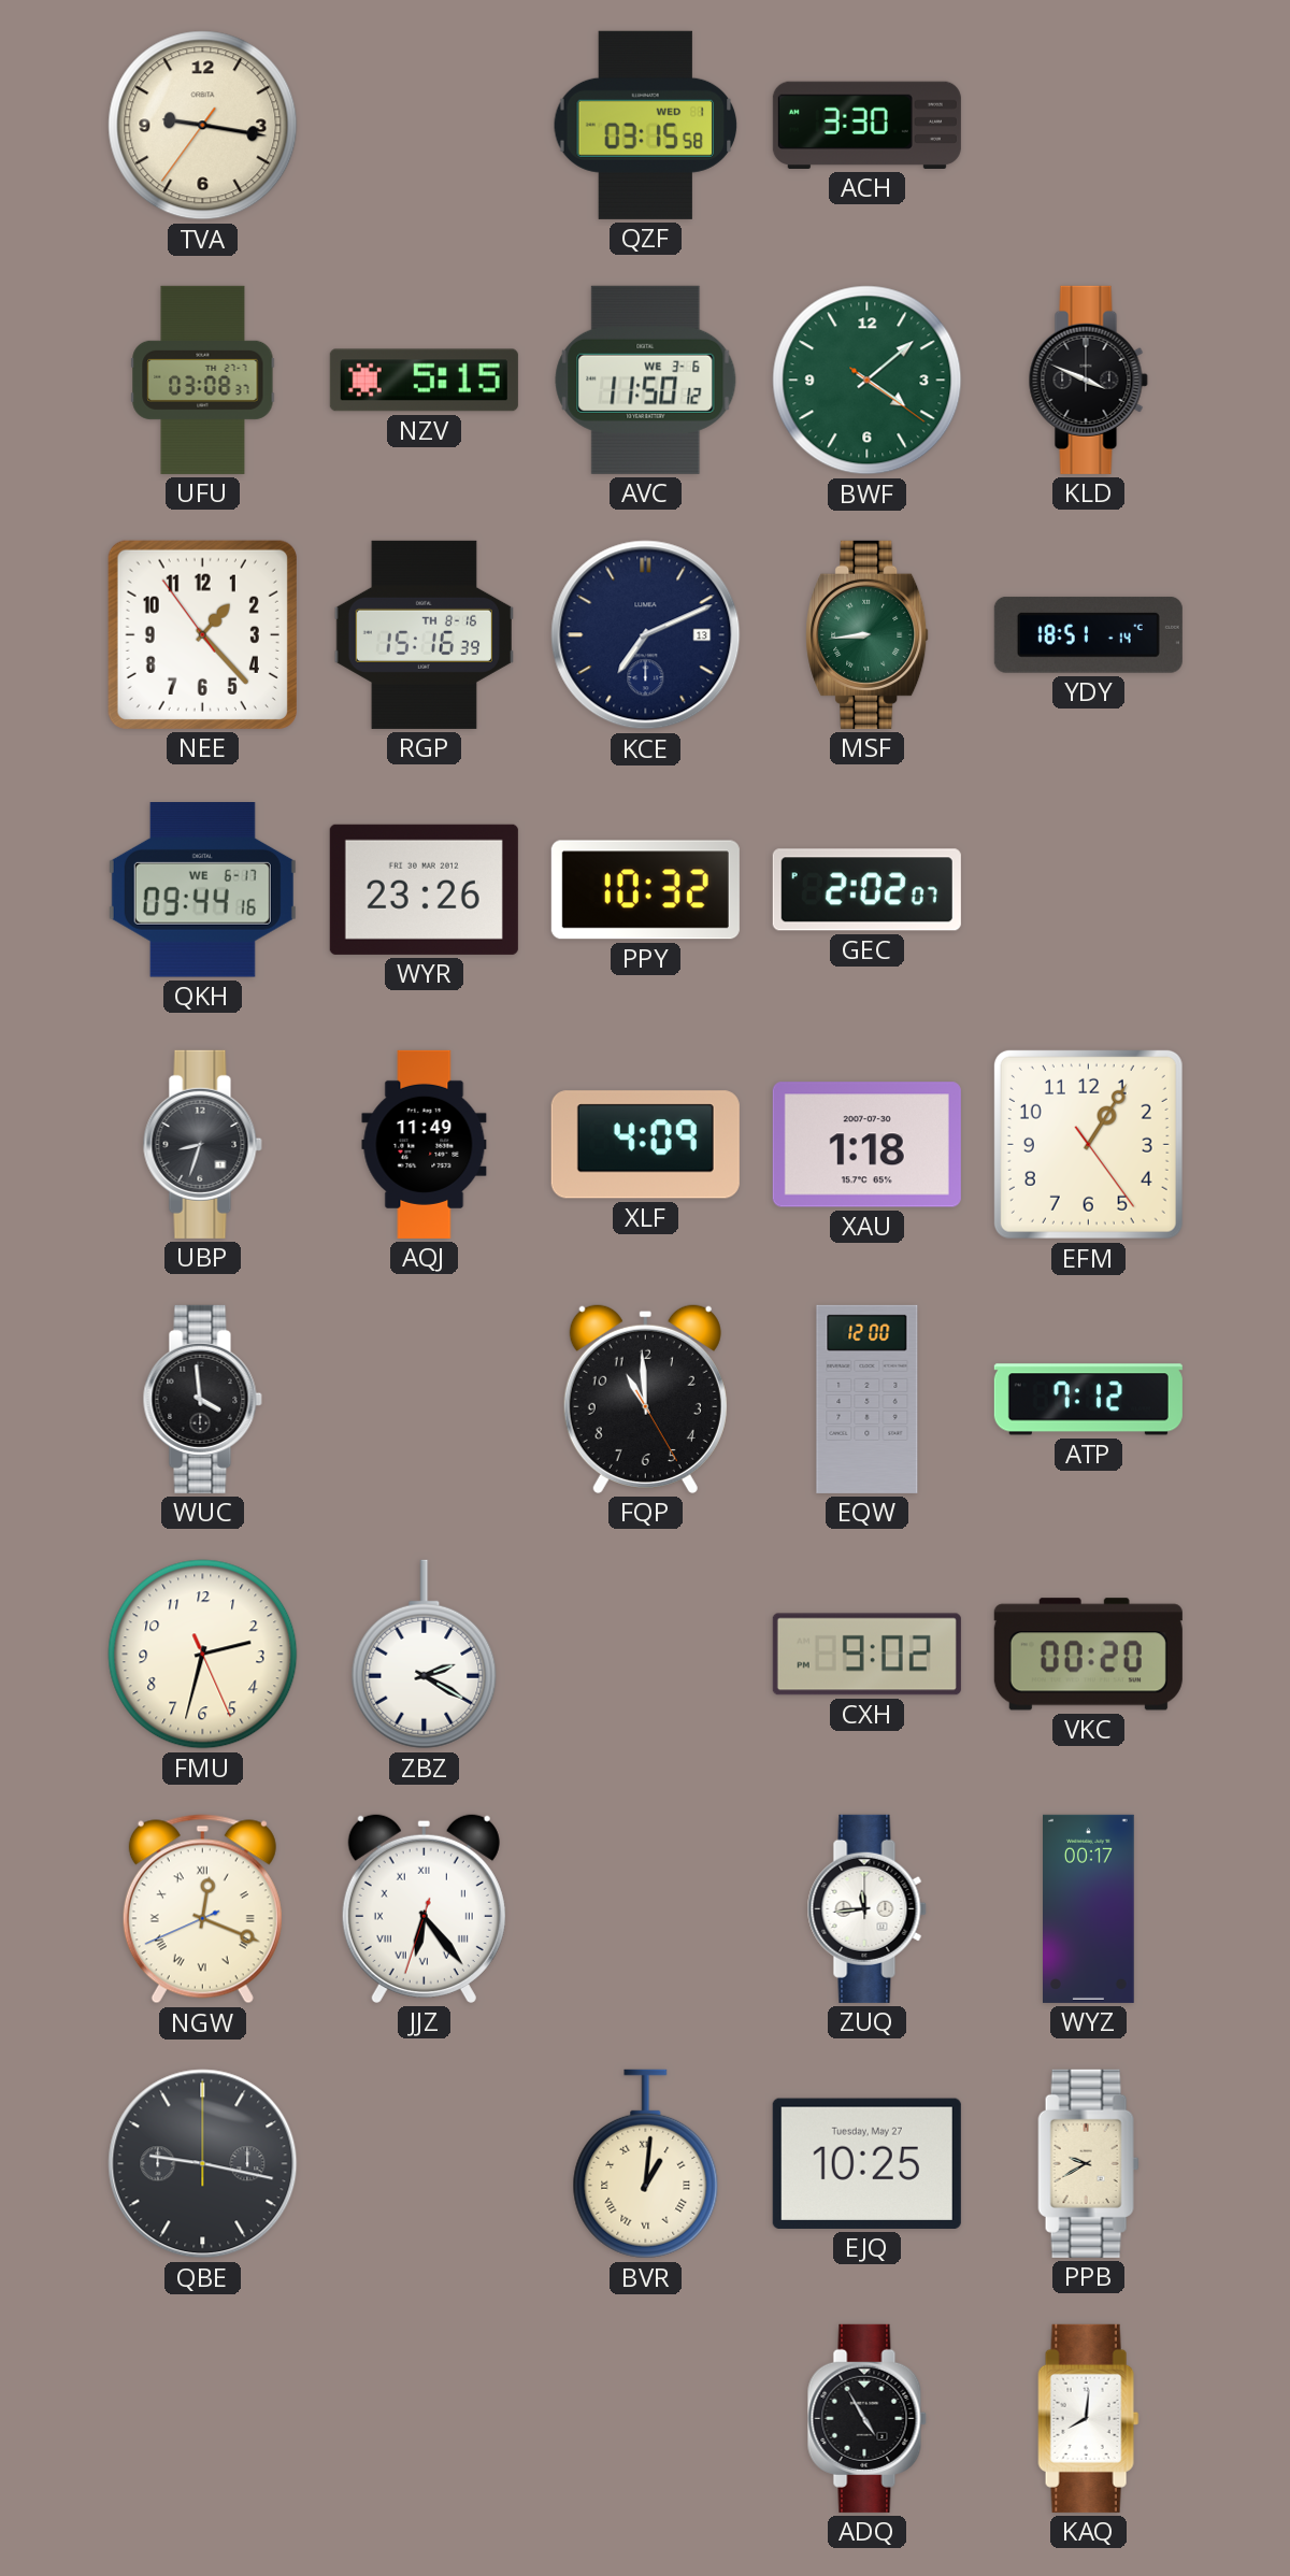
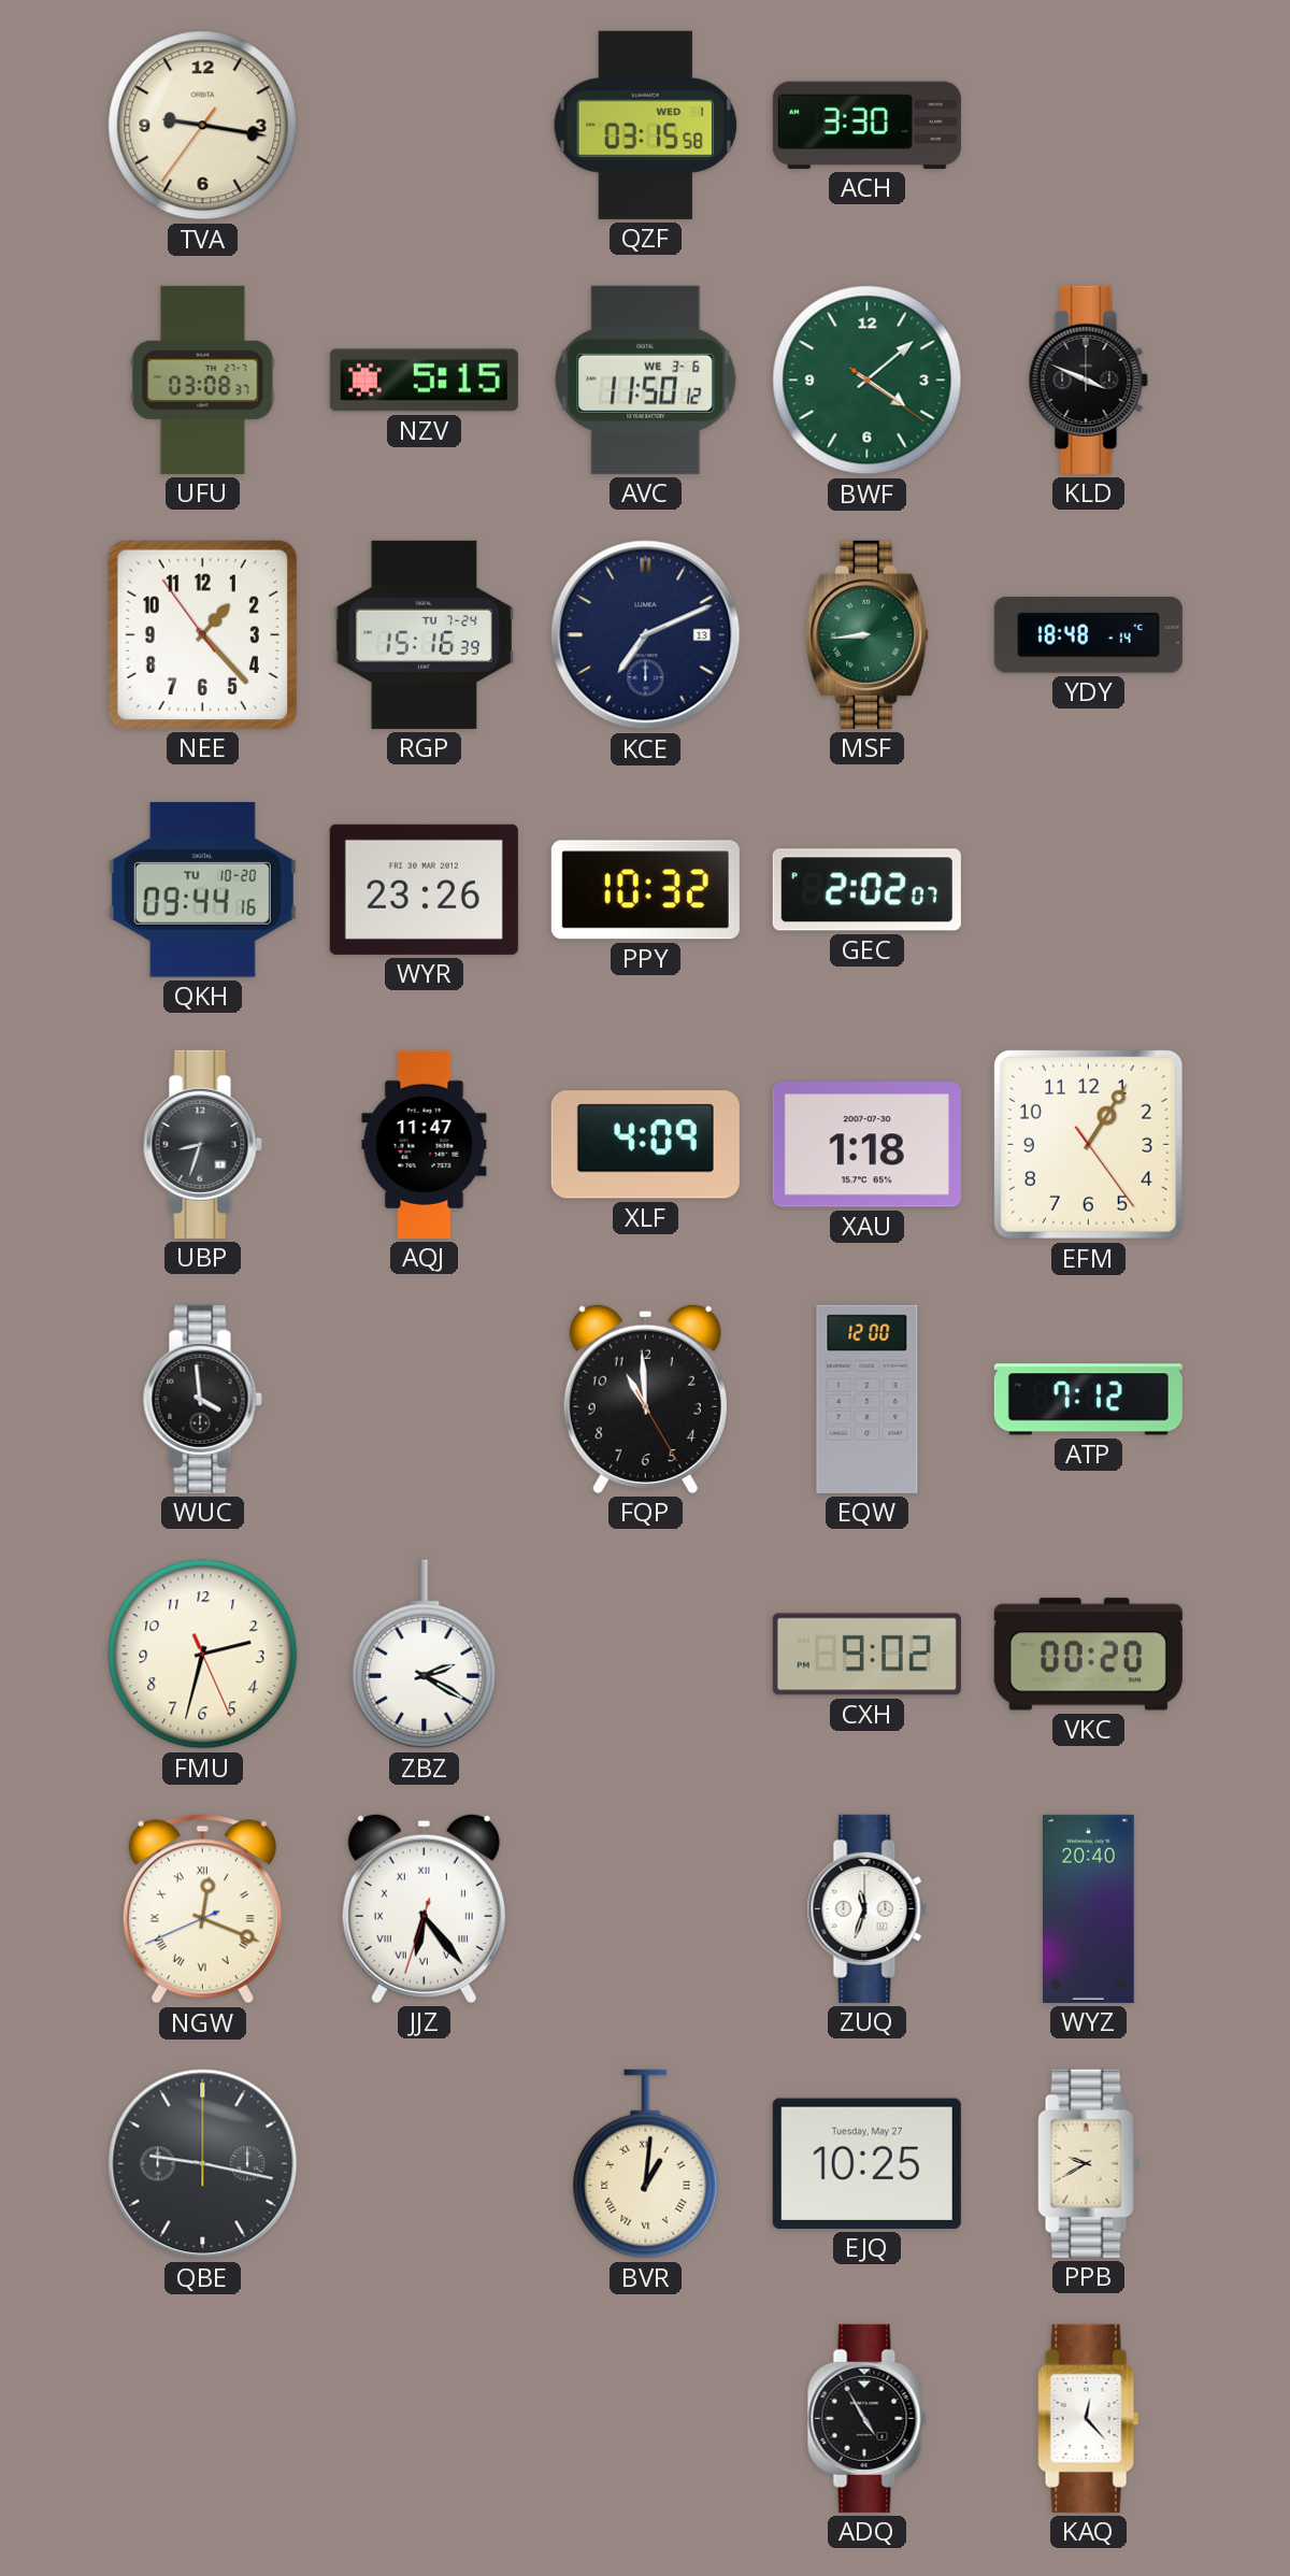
RGP date: TH 8-16 -> TU 7-24
YDY: 18:51 -> 18:48
QKH date: WE 6-17 -> TU 10-20
AQJ: 11:49 -> 11:47
ZUQ: 11:44 -> 11:33
WYZ: 00:17 -> 20:40
KAQ: 8:01 -> 12:23
